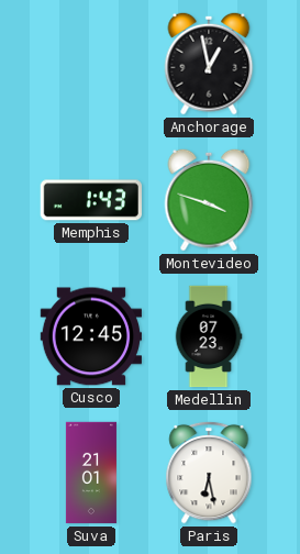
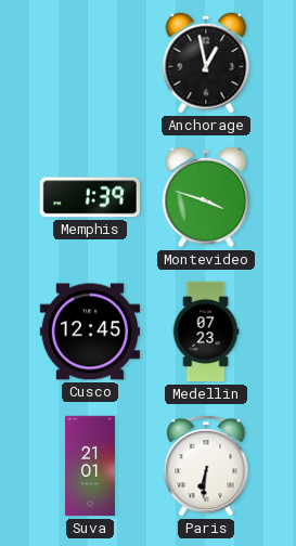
Memphis: 1:43 -> 1:39
Paris: 6:28 -> 6:31
